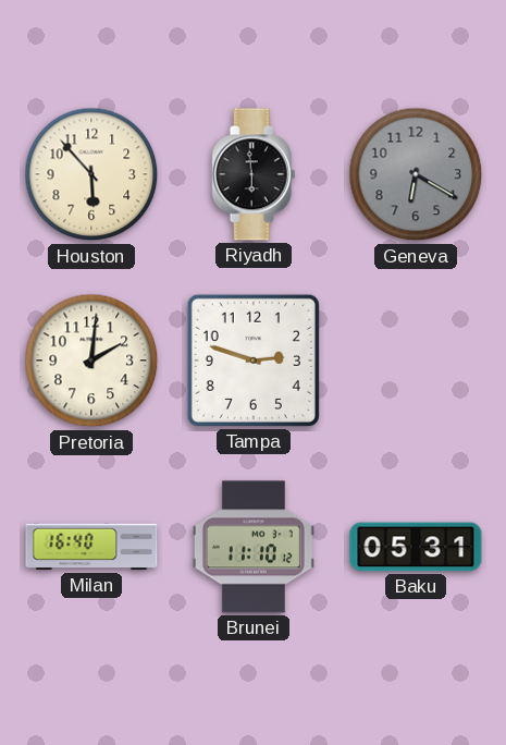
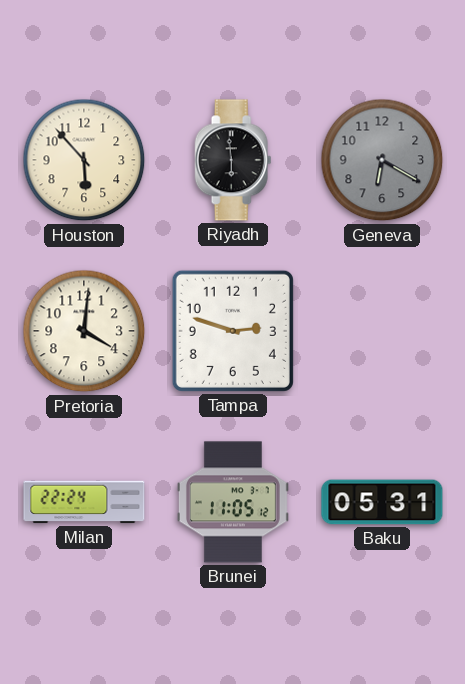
Pretoria: 2:01 -> 4:01
Milan: 16:40 -> 22:24
Brunei: 11:10 -> 11:05
